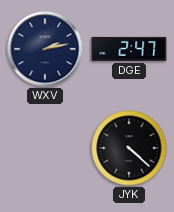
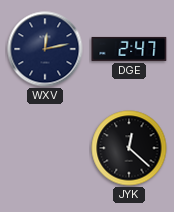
WXV: 2:13 -> 12:13
JYK: 4:22 -> 12:22
